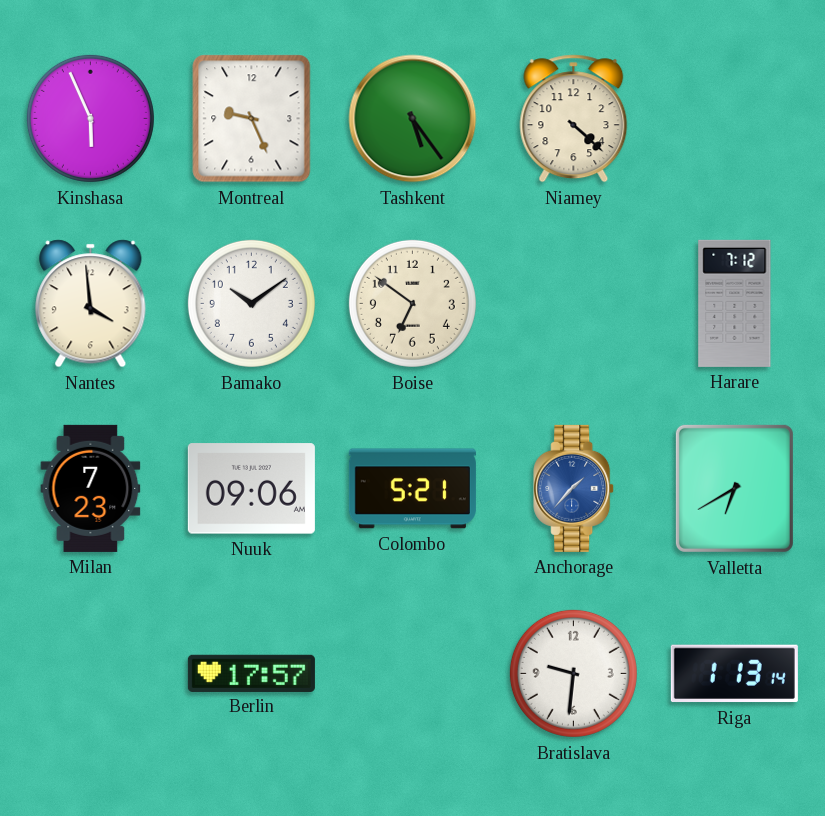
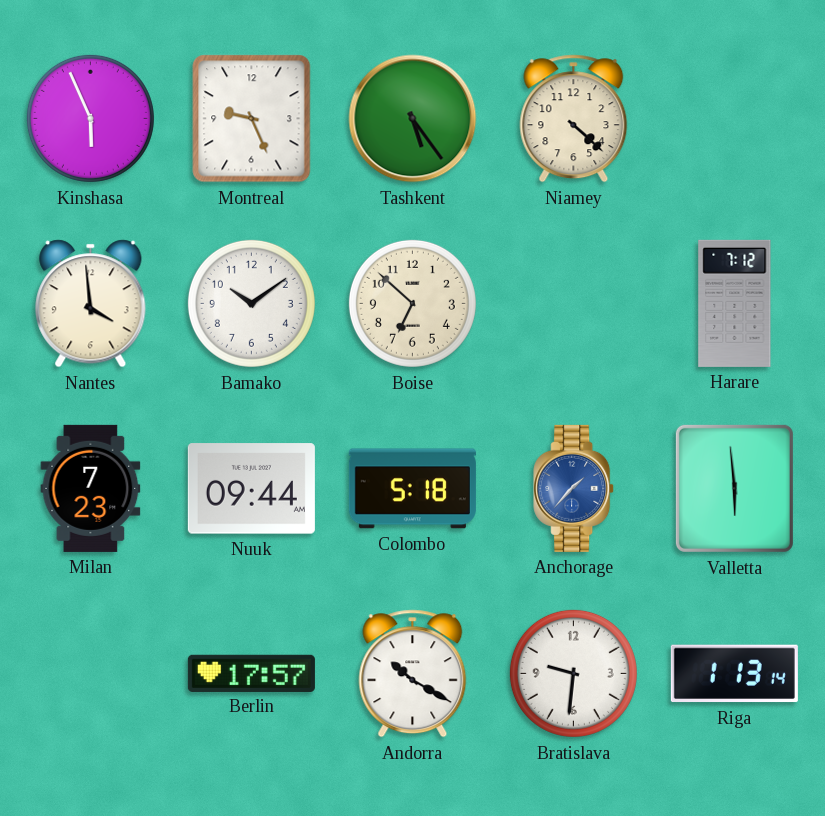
Boise: 6:51 -> 6:52
Nuuk: 09:06 -> 09:44
Colombo: 5:21 -> 5:18
Valletta: 6:40 -> 5:59
Andorra: none -> 10:20
